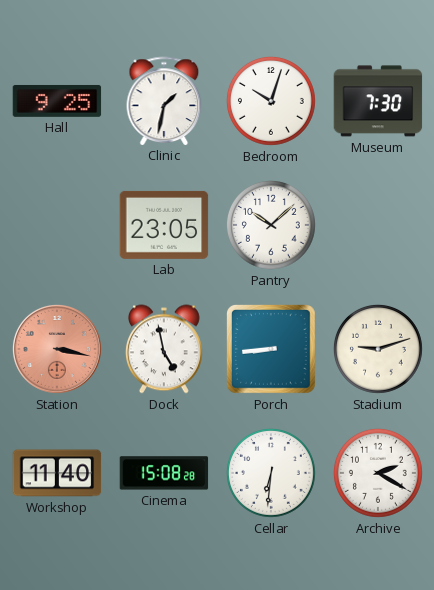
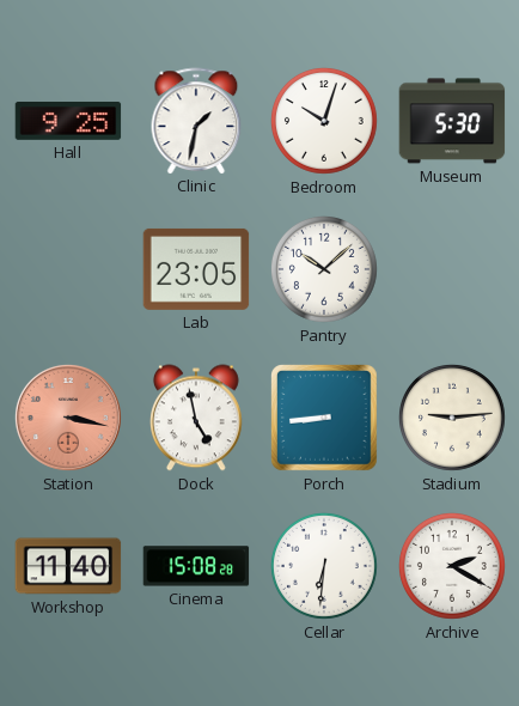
Museum: 7:30 -> 5:30
Stadium: 9:12 -> 9:14
